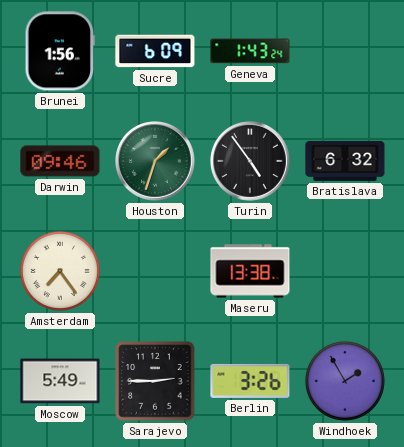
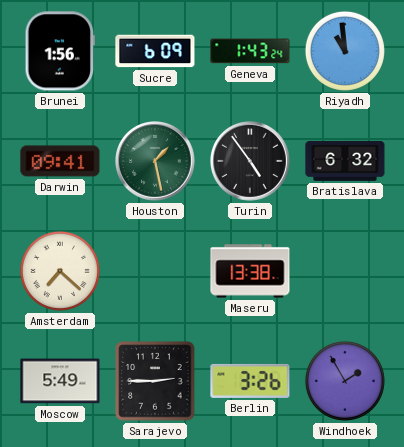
Riyadh: none -> 10:59
Darwin: 09:46 -> 09:41
Houston: 1:33 -> 1:28
Amsterdam: 7:24 -> 7:22
